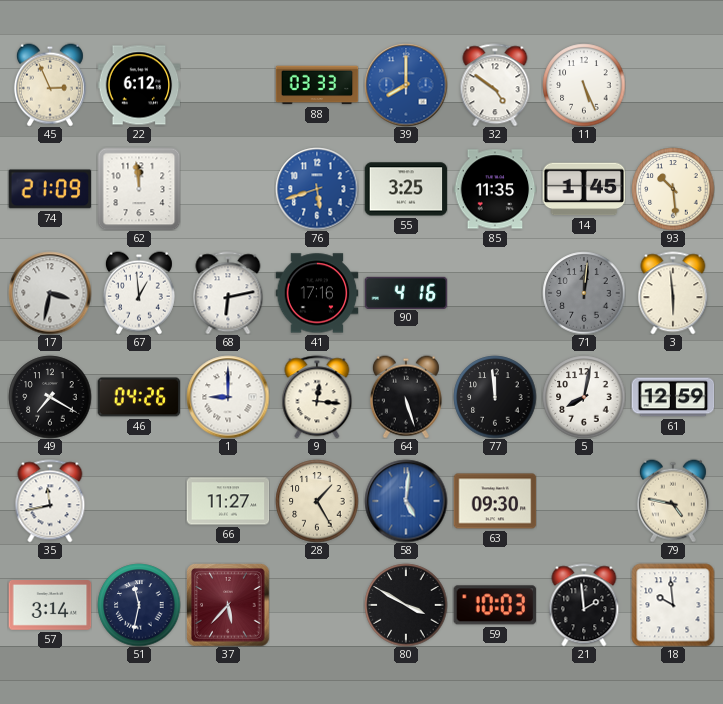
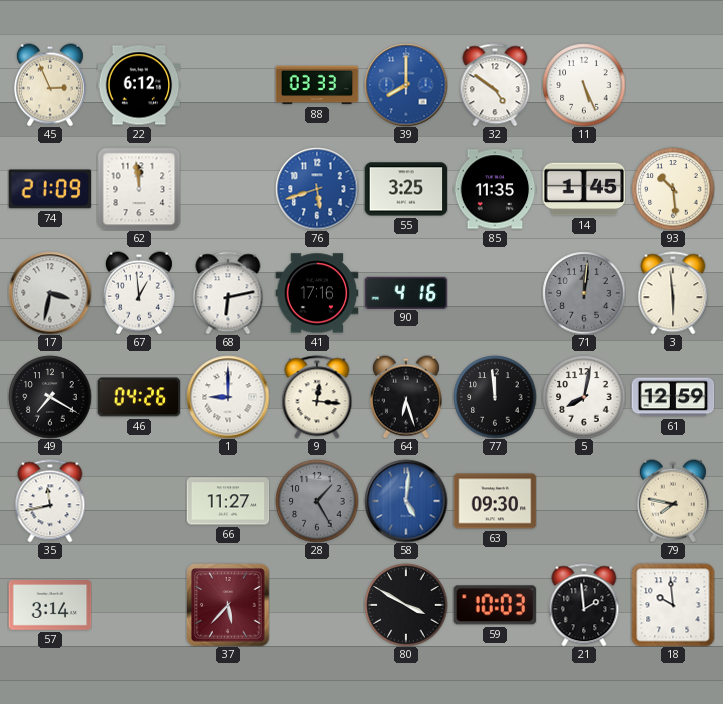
64: 5:27 -> 6:27
28 dial: cream -> grey
79: 4:47 -> 7:47
51: 11:32 -> none
